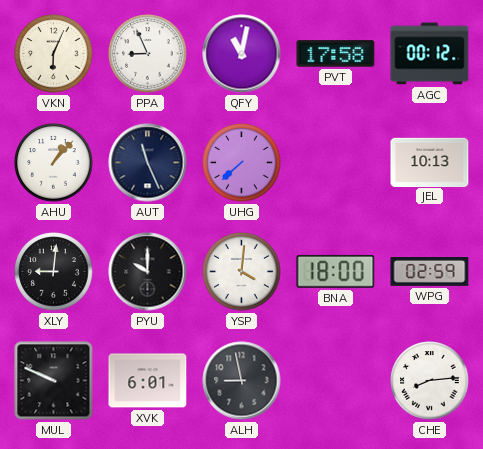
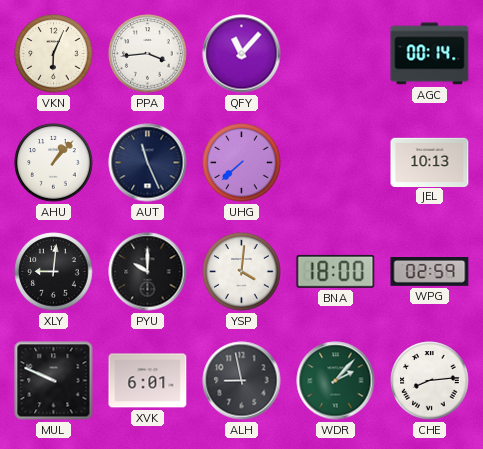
PPA: 8:56 -> 3:44
QFY: 11:02 -> 11:07
PVT: 17:58 -> none
AGC: 00:12 -> 00:14
WDR: none -> 2:07
